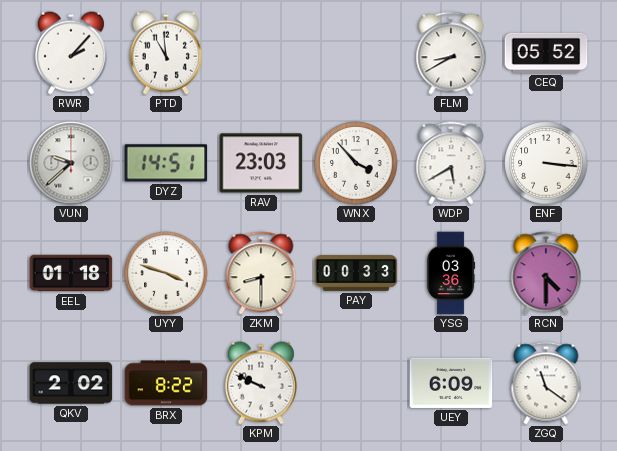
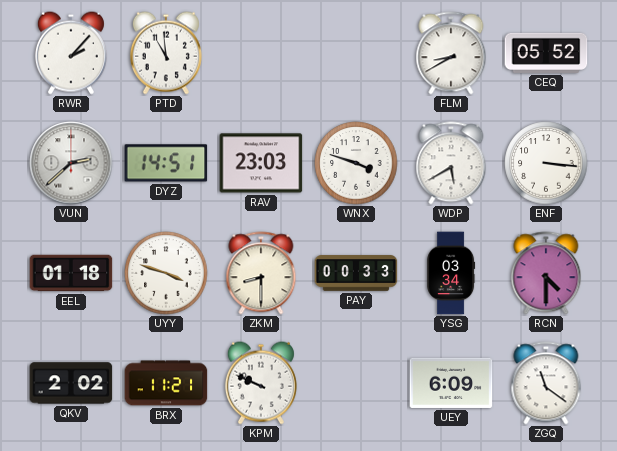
VUN: 9:38 -> 2:38
WNX: 3:53 -> 3:48
YSG: 03:36 -> 03:34
BRX: 8:22 -> 11:21
